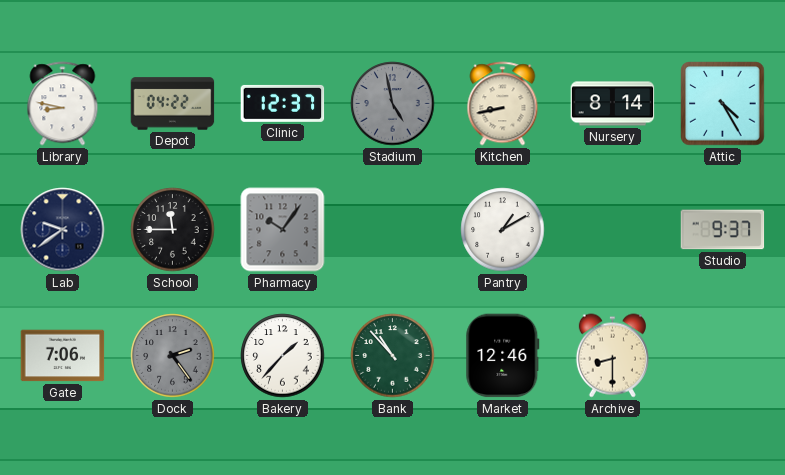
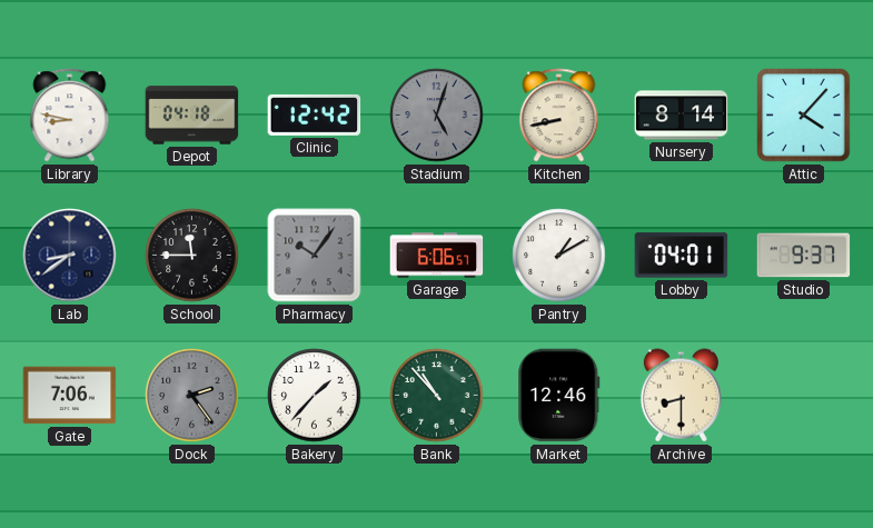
Depot: 04:22 -> 04:18
Clinic: 12:37 -> 12:42
Stadium: 4:58 -> 5:03
Attic: 4:25 -> 4:07
Lab: 9:39 -> 8:39
Garage: none -> 6:06
Lobby: none -> 04:01
